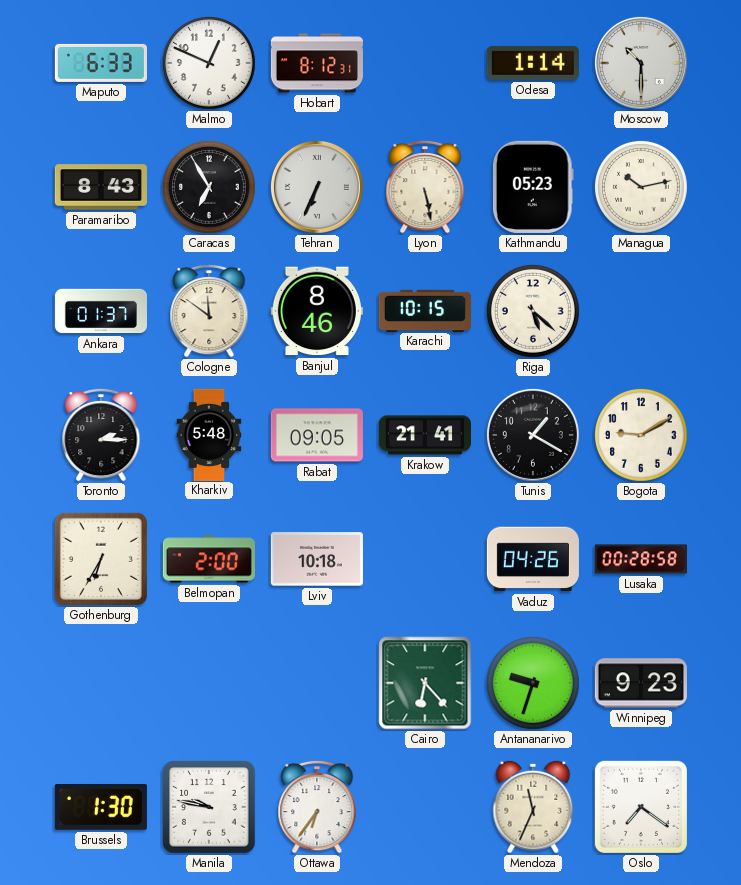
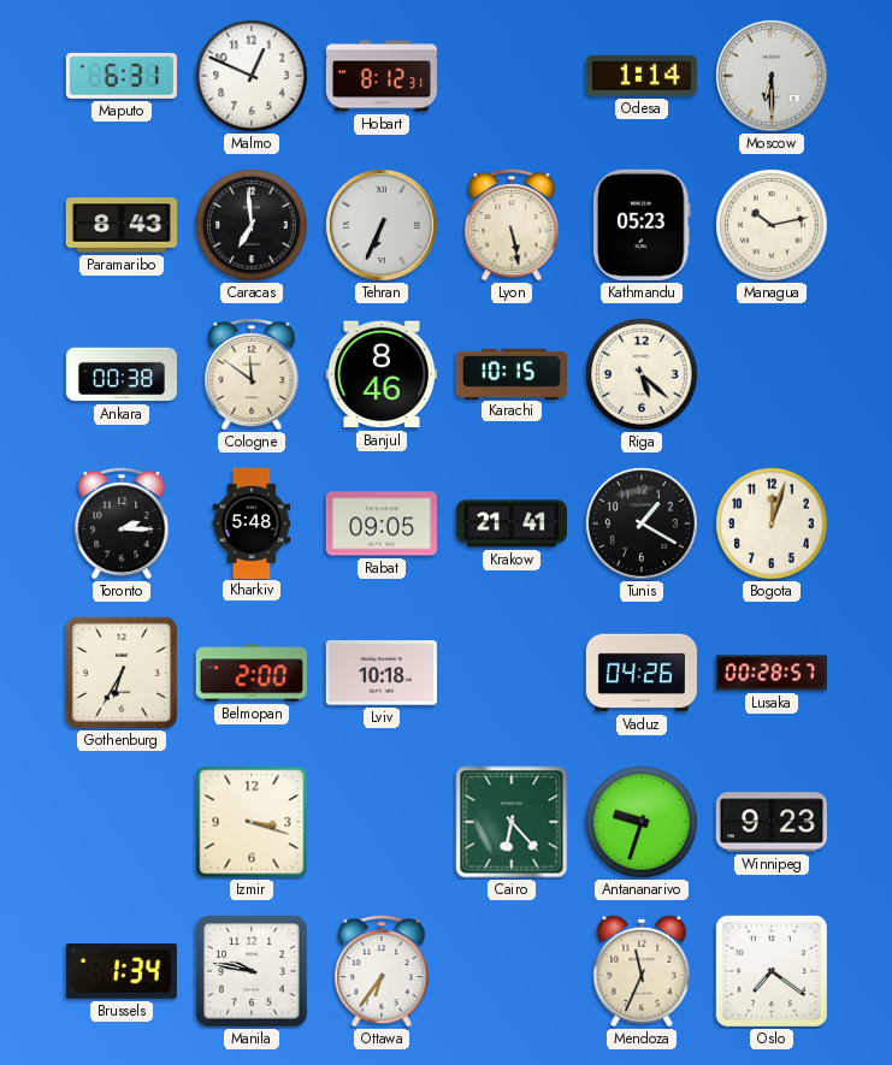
Maputo: 6:33 -> 6:31
Moscow: 10:30 -> 6:30
Caracas: 6:55 -> 6:59
Ankara: 01:37 -> 00:38
Bogota: 9:10 -> 12:03
Lusaka: 00:28:58 -> 00:28:57
Izmir: none -> 3:18
Brussels: 1:30 -> 1:34
